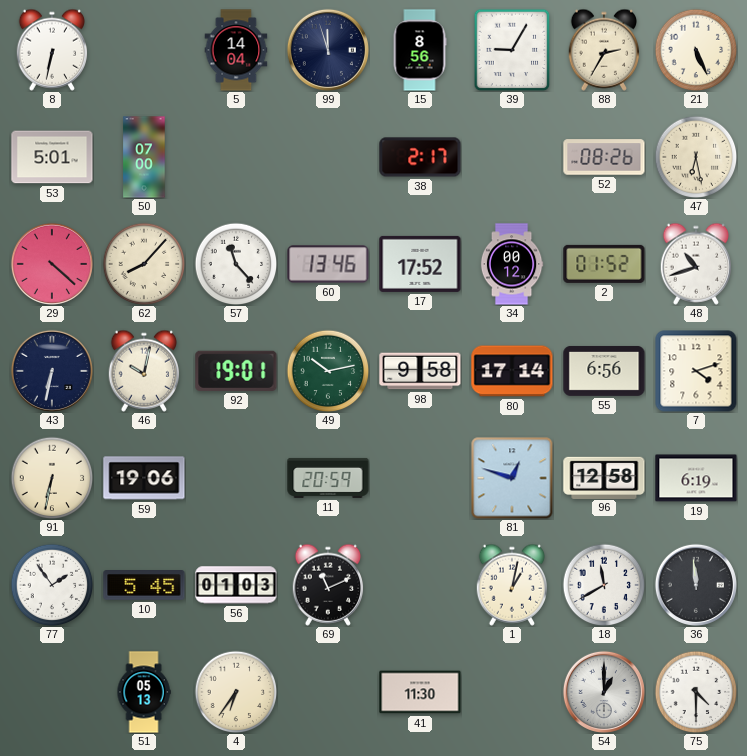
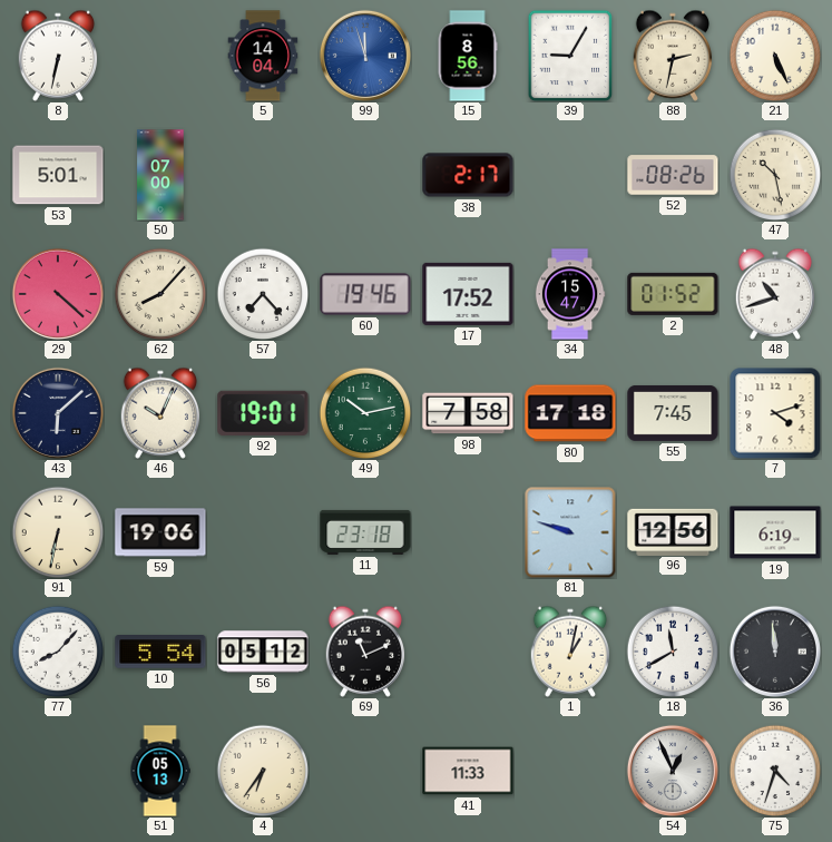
99 dial: navy -> blue
88: 2:35 -> 2:32
47: 6:28 -> 10:28
57: 11:23 -> 7:23
60: 13:46 -> 19:46
34: 00:12 -> 15:47
43: 6:32 -> 6:08
46: 10:02 -> 10:04
98: 9:58 -> 7:58
80: 17:14 -> 17:18
55: 6:56 -> 7:45
11: 20:59 -> 23:18
81: 12:48 -> 9:48
96: 12:58 -> 12:56
77: 1:54 -> 8:07
10: 5:45 -> 5:54
56: 01:03 -> 05:12
41: 11:30 -> 11:33
54: 1:00 -> 12:56
75: 4:30 -> 4:33
